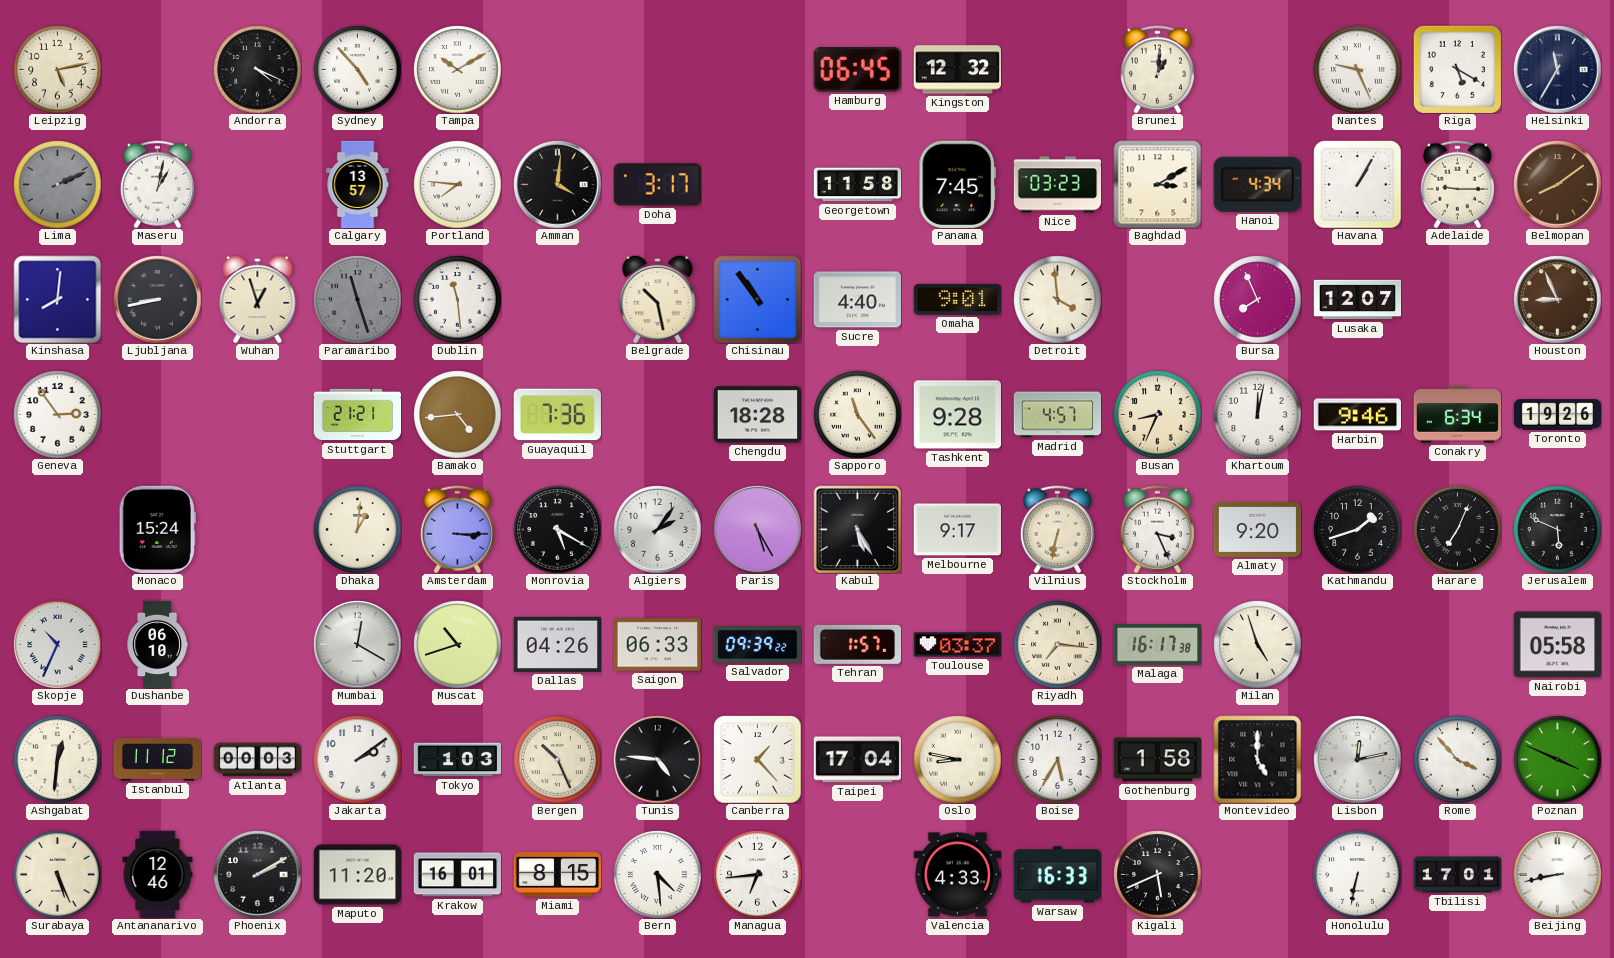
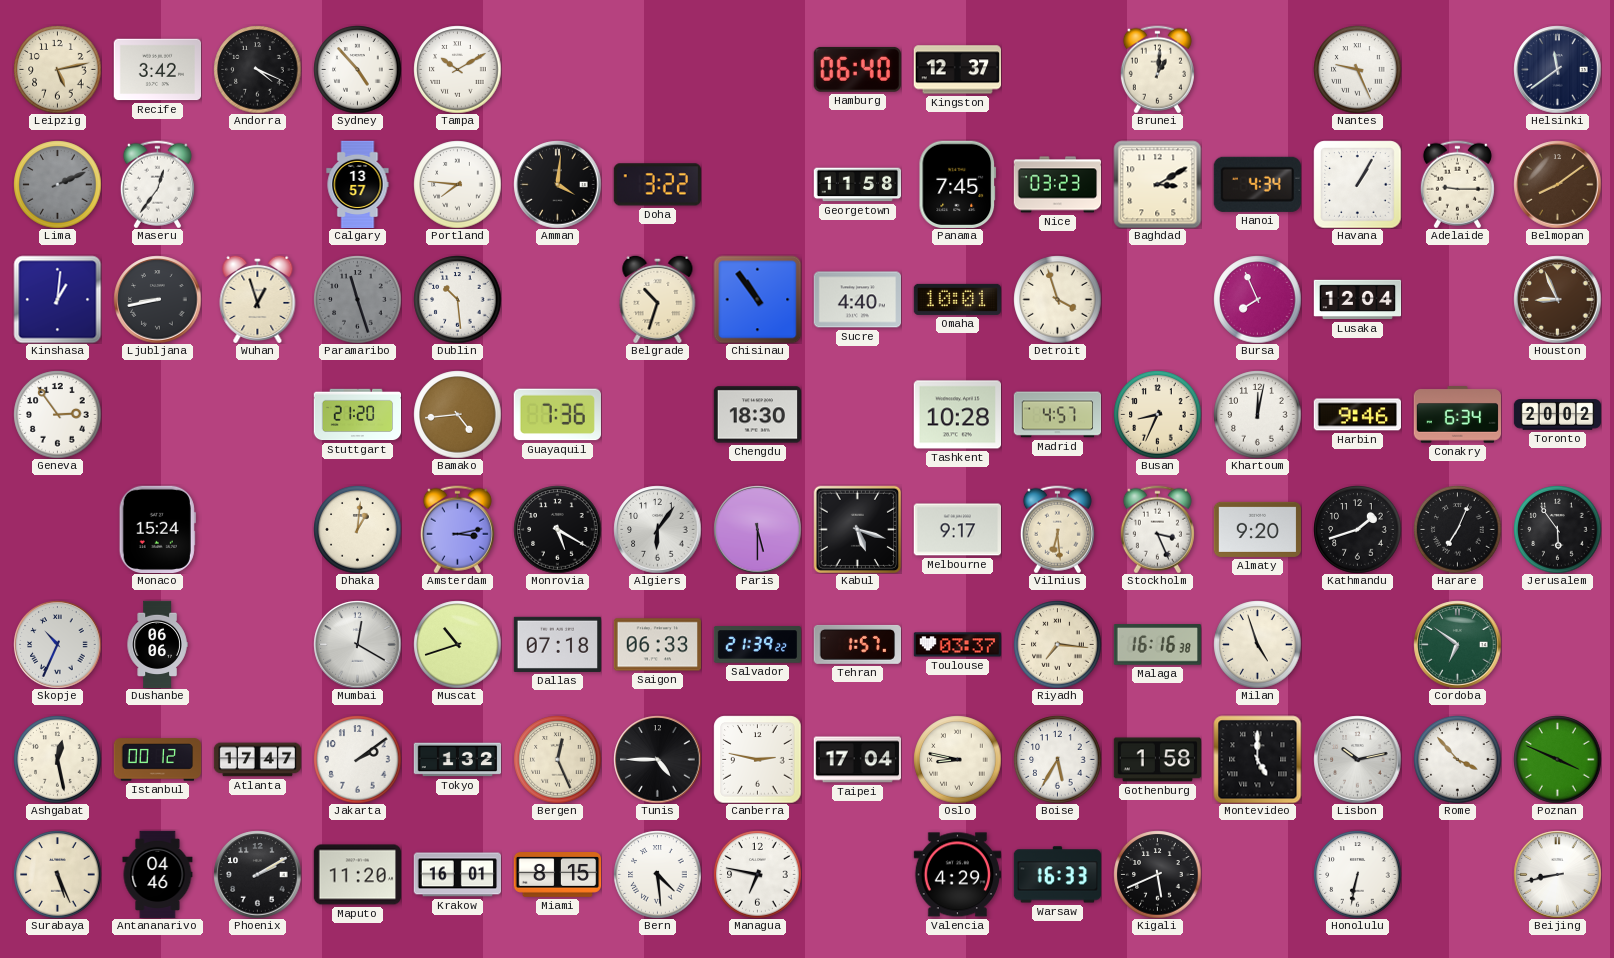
Recife: none -> 3:42
Hamburg: 06:45 -> 06:40
Kingston: 12:32 -> 12:37
Riga: 5:20 -> none
Helsinki: 11:35 -> 11:39
Maseru: 1:02 -> 12:36
Doha: 3:17 -> 3:22
Kinshasa: 8:01 -> 1:01
Dublin: 11:29 -> 10:29
Belgrade: 10:28 -> 10:33
Omaha: 9:01 -> 10:01
Detroit: 3:59 -> 3:57
Lusaka: 12:07 -> 12:04
Stuttgart: 21:21 -> 21:20
Chengdu: 18:28 -> 18:30
Sapporo: 11:24 -> none
Tashkent: 9:28 -> 10:28
Toronto: 19:26 -> 20:02
Amsterdam: 3:15 -> 3:13
Algiers: 2:06 -> 6:06
Paris: 5:25 -> 5:30
Kabul: 5:25 -> 5:18
Vilnius: 6:32 -> 6:29
Jerusalem: 5:49 -> 5:54
Dushanbe: 06:10 -> 06:06
Dallas: 04:26 -> 07:18
Salvador: 09:39 -> 21:39
Malaga: 16:17 -> 16:16
Cordoba: none -> 6:51
Nairobi: 05:58 -> none
Ashgabat: 12:31 -> 12:28
Istanbul: 11:12 -> 00:12
Atlanta: 00:03 -> 17:47
Tokyo: 1:03 -> 1:32
Bergen: 10:26 -> 12:26
Tunis: 4:46 -> 4:45
Canberra: 1:23 -> 2:47
Lisbon: 12:13 -> 10:13
Antananarivo: 12:46 -> 04:46
Managua: 6:44 -> 6:47
Valencia: 4:33 -> 4:29
Tbilisi: 17:01 -> none
